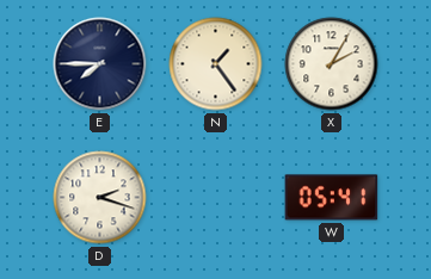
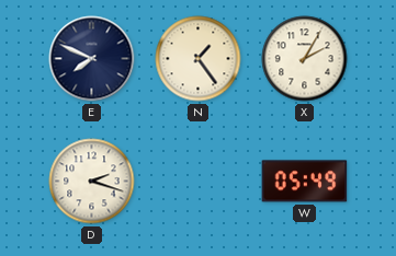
E: 7:45 -> 7:49
W: 05:41 -> 05:49
